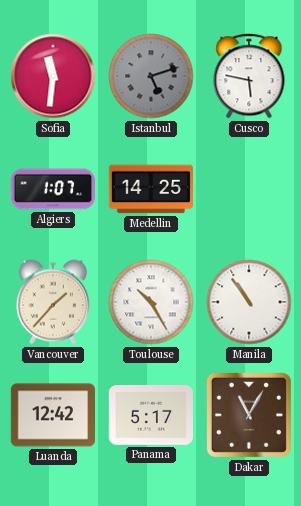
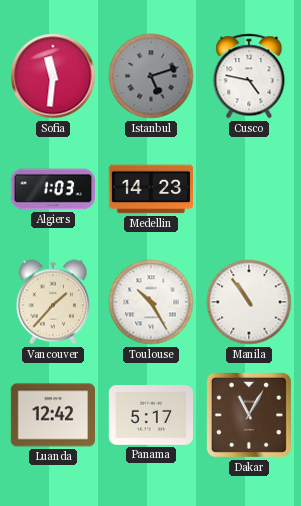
Cusco: 5:47 -> 4:47
Algiers: 1:07 -> 1:03
Medellin: 14:25 -> 14:23
